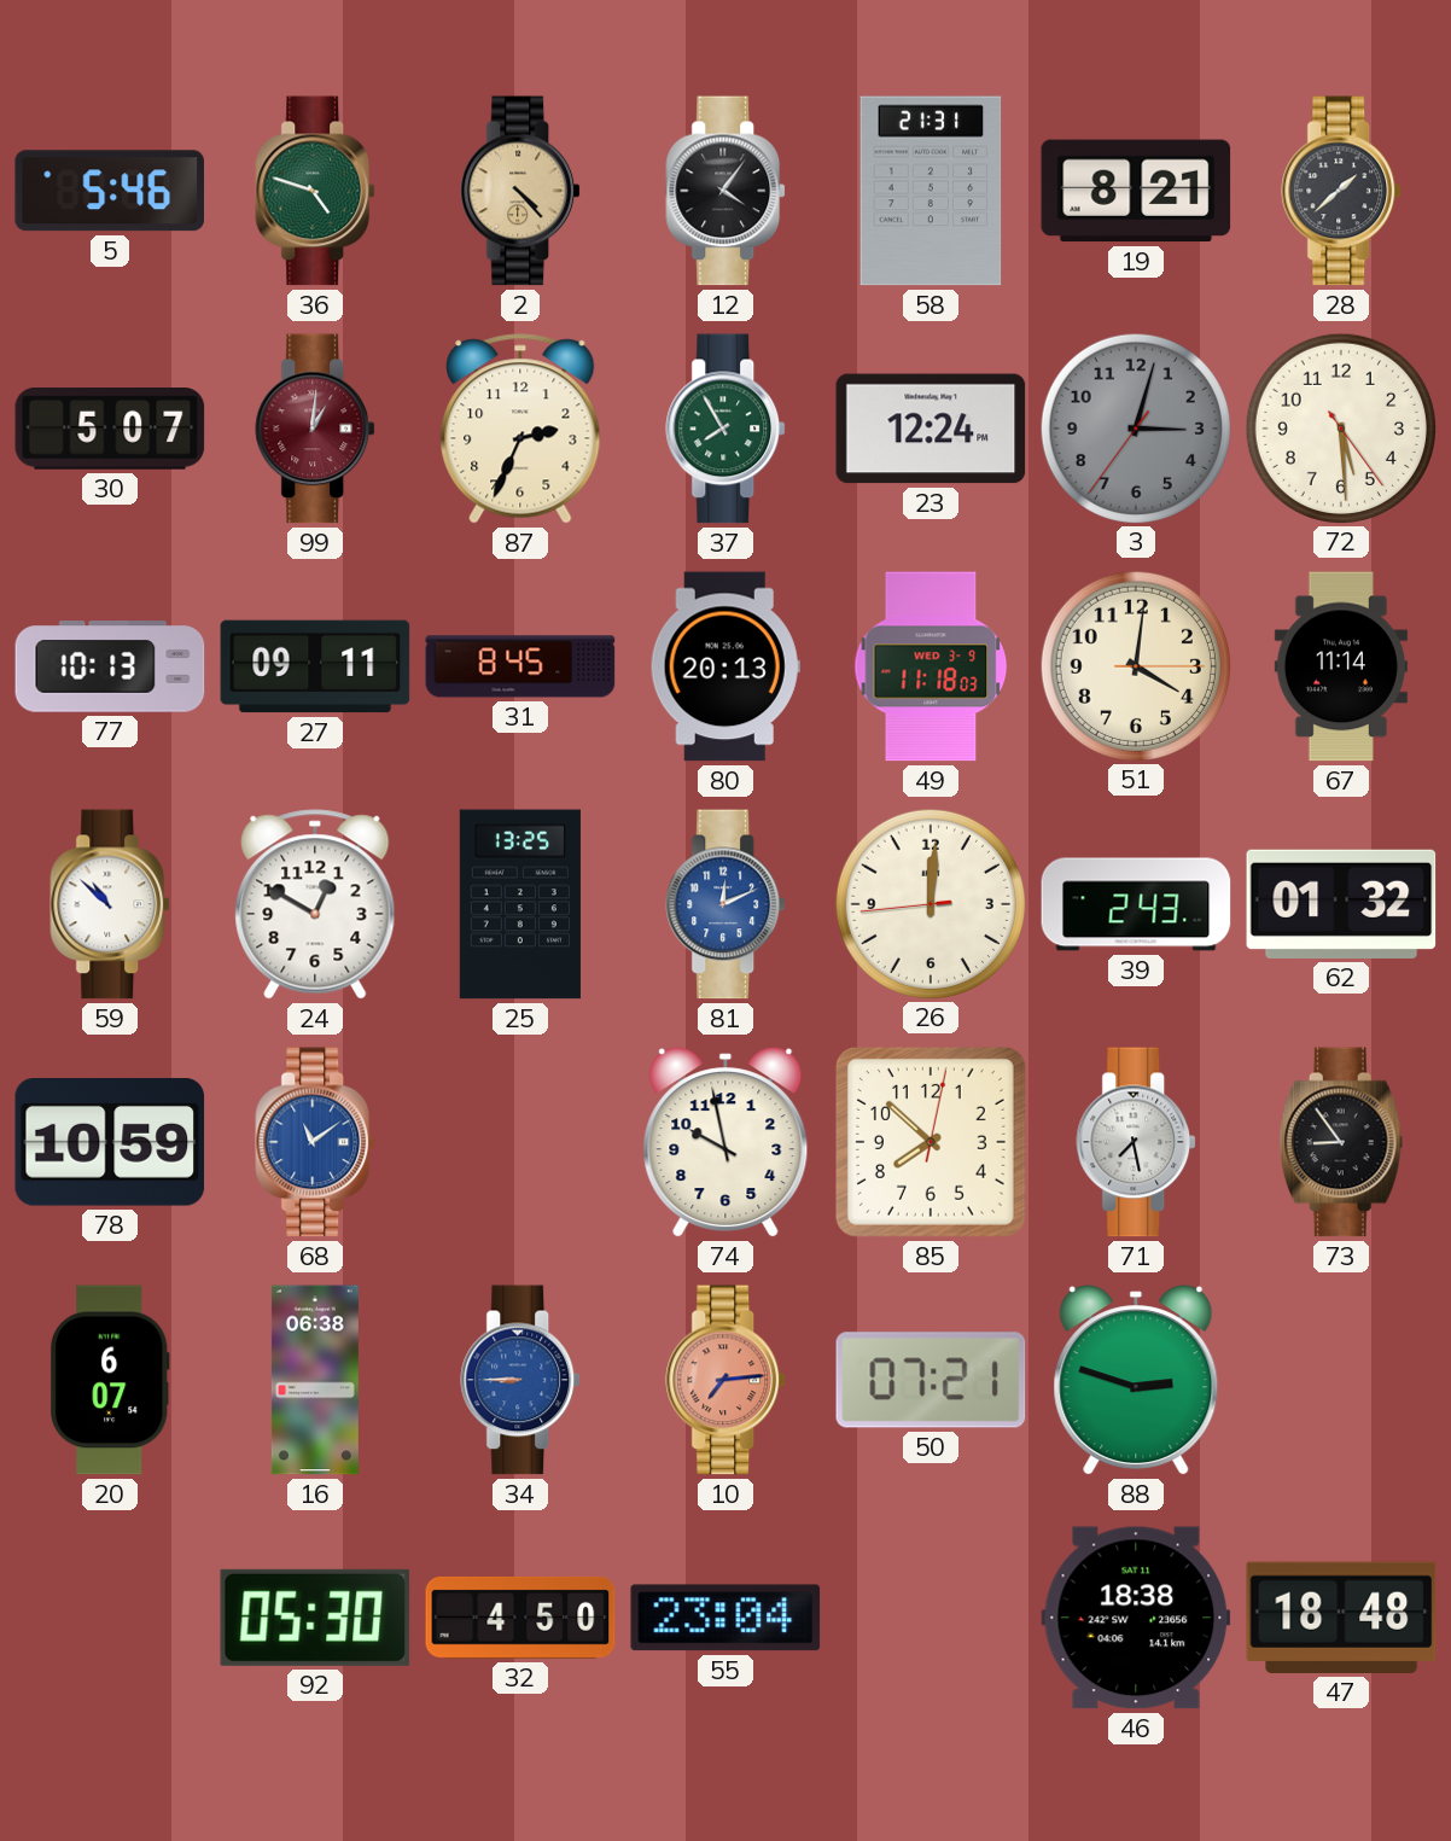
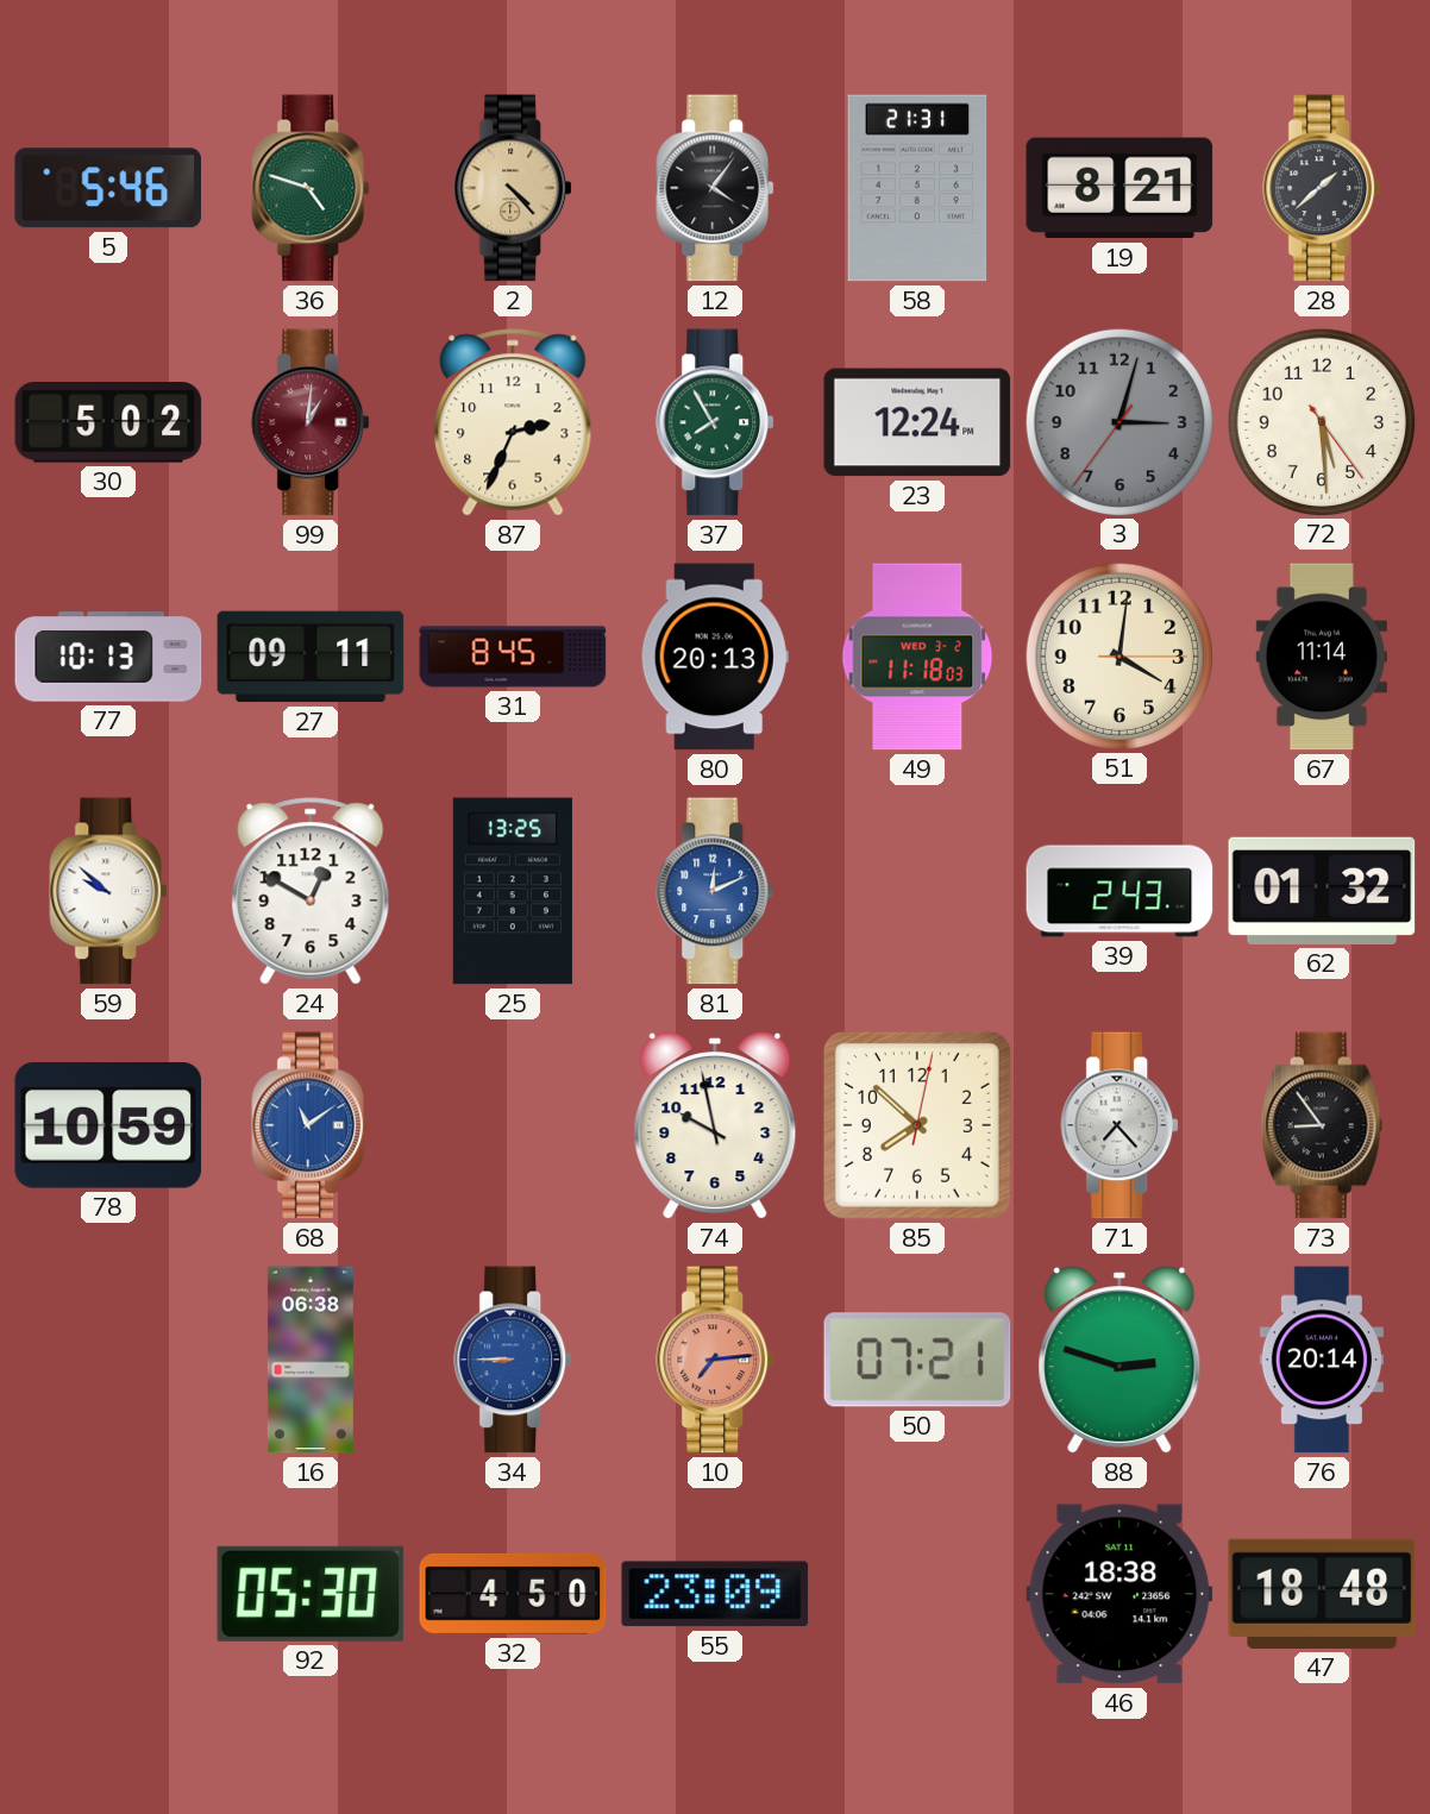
30: 5:07 -> 5:02
49 date: WED 3-9 -> WED 3-2
59: 10:52 -> 9:52
26: 12:00 -> none
71: 7:28 -> 7:23
20: 6:07 -> none
76: none -> 20:14
55: 23:04 -> 23:09
